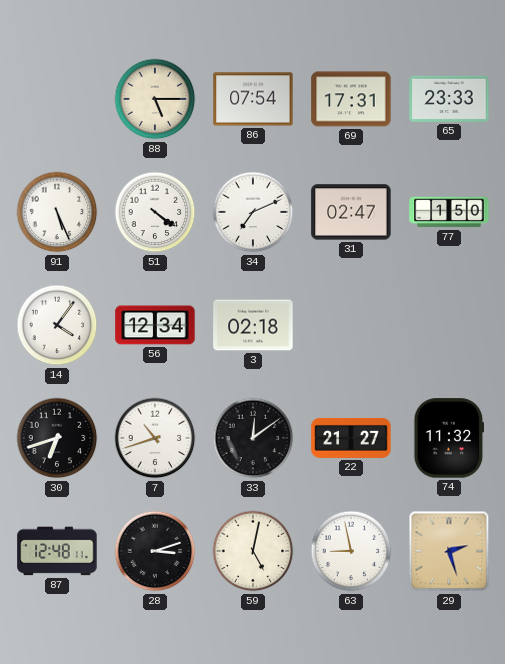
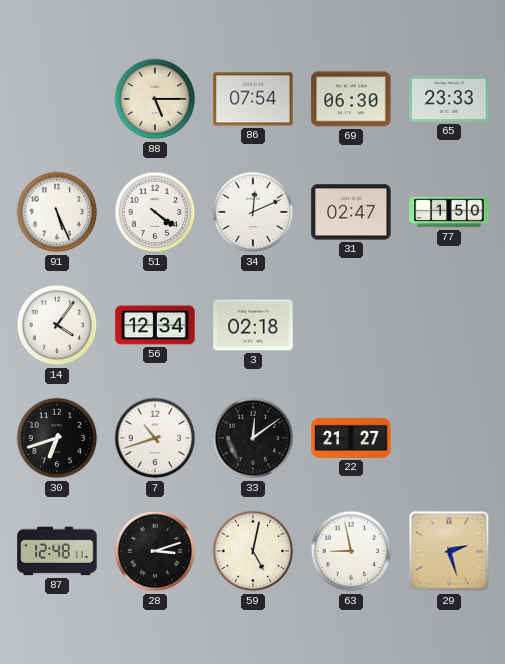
69: 17:31 -> 06:30
34: 7:11 -> 12:11
74: 11:32 -> none
